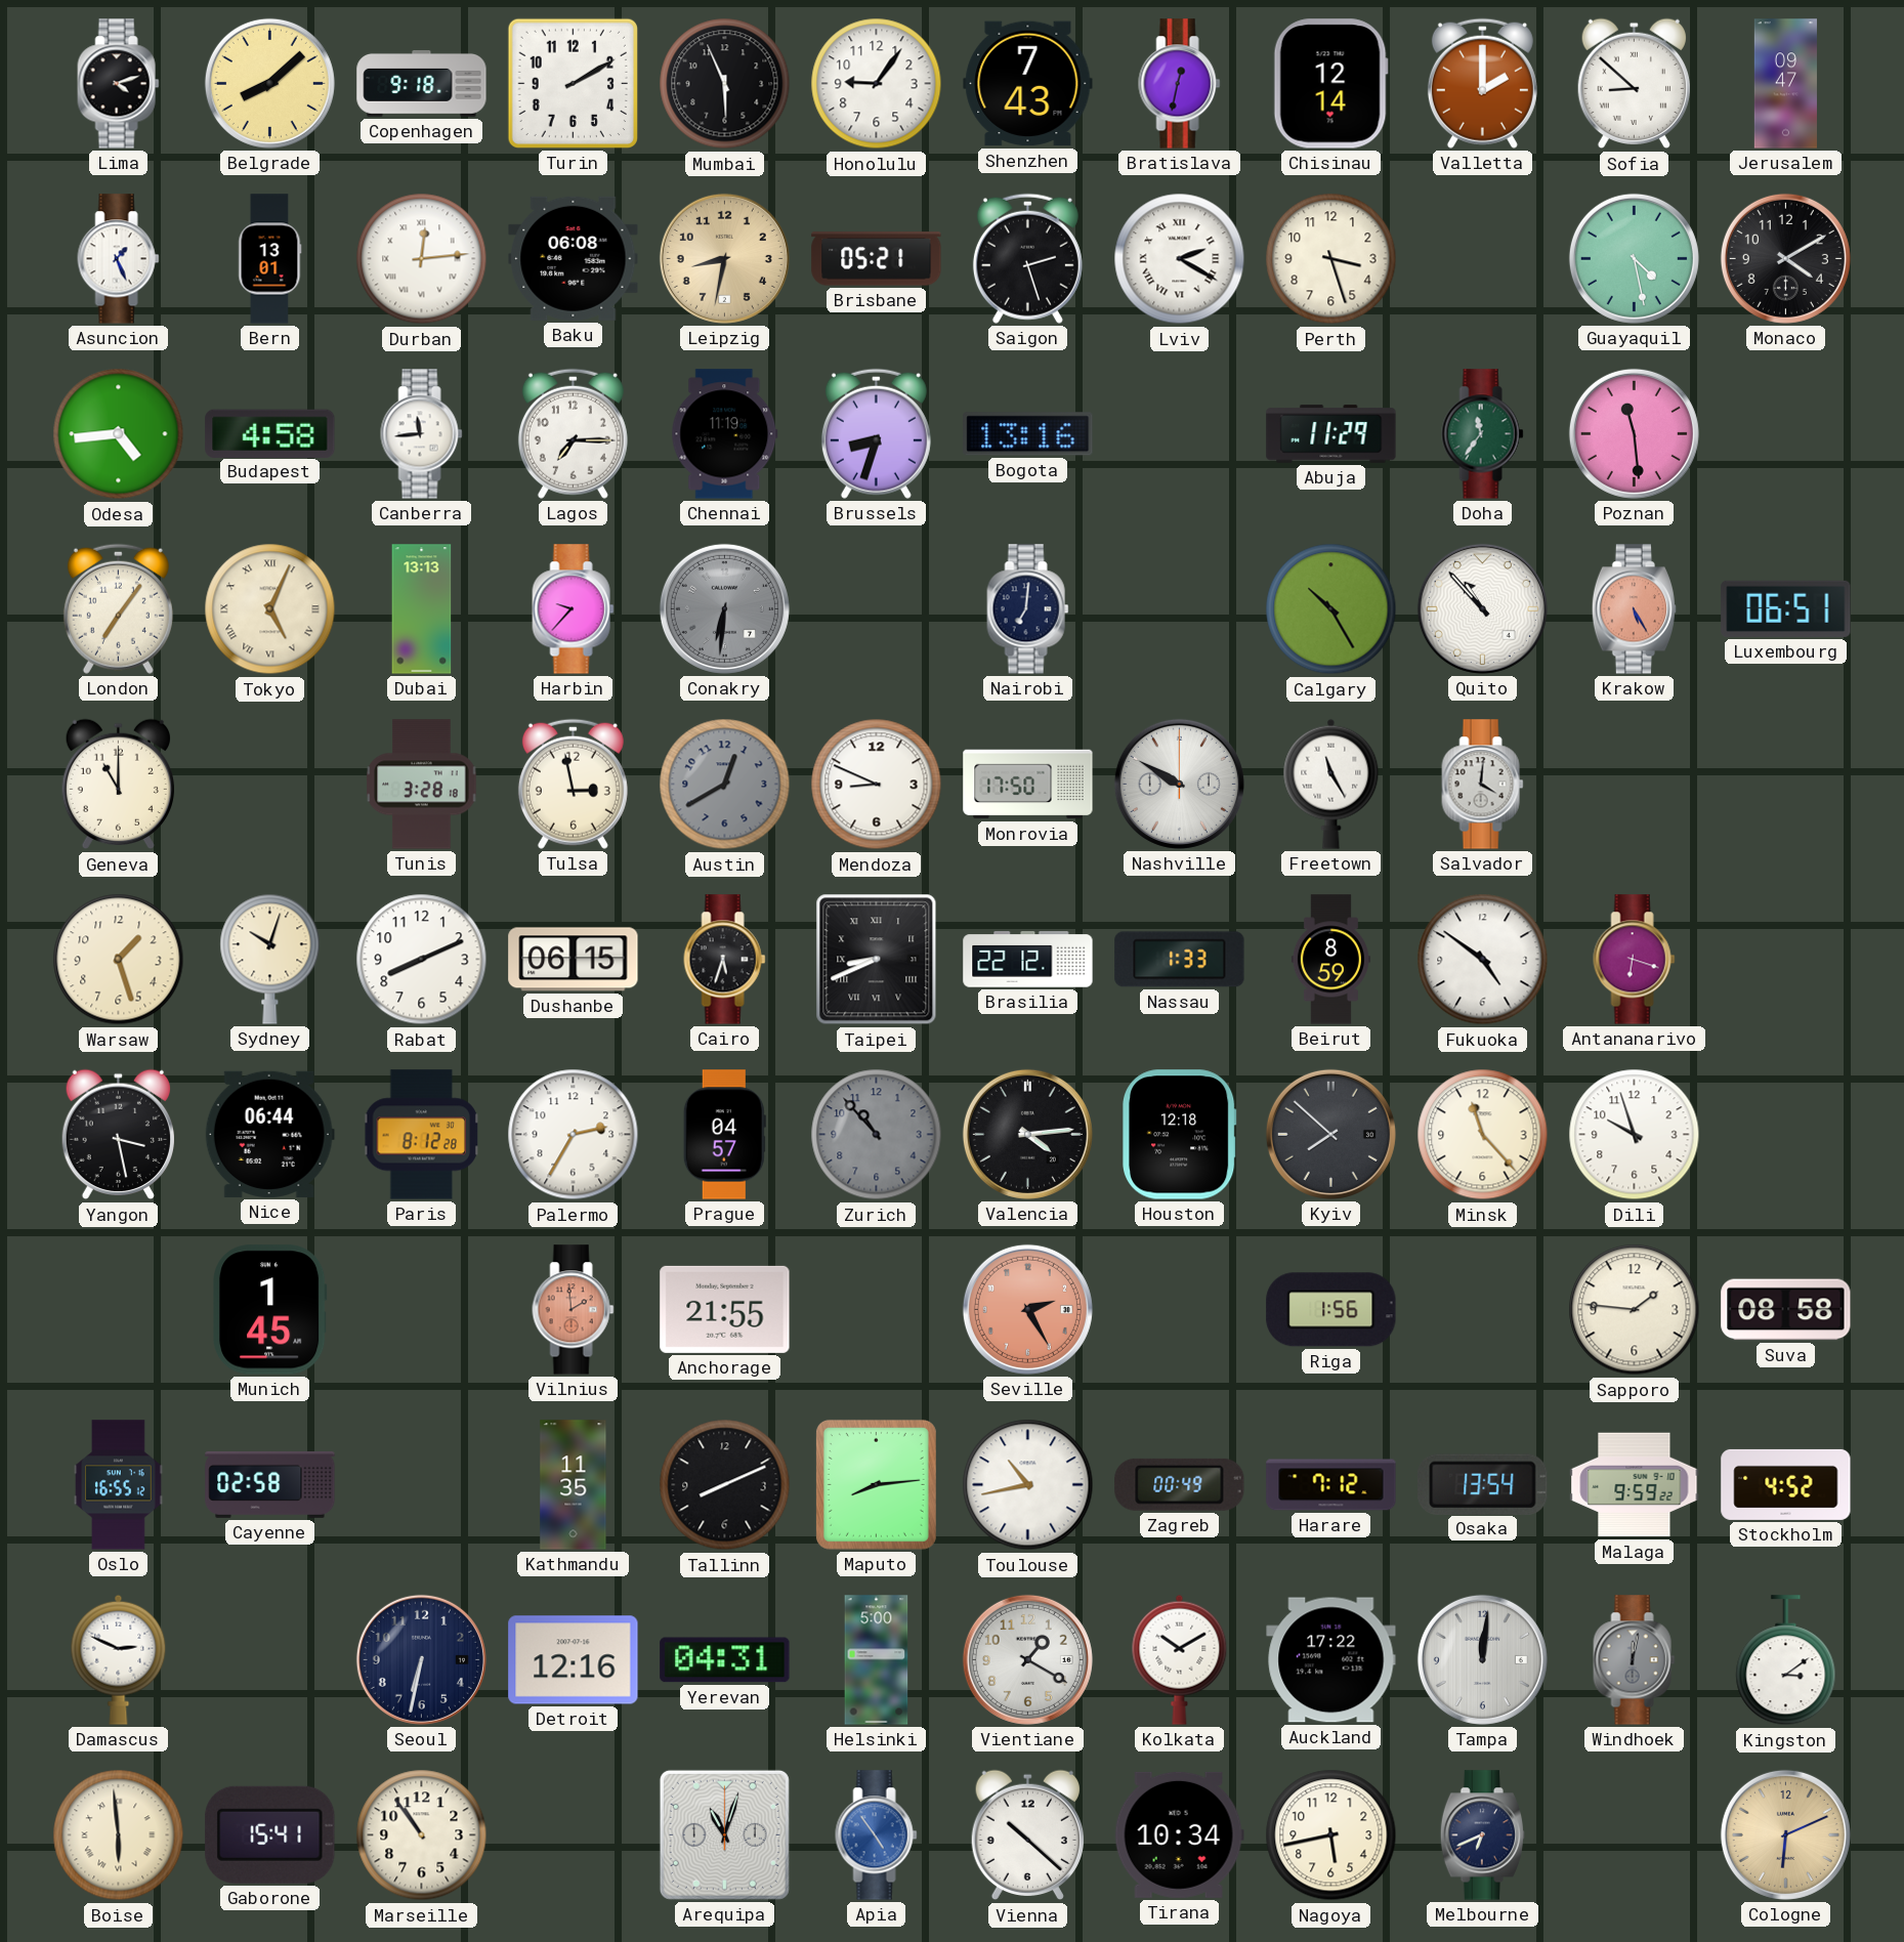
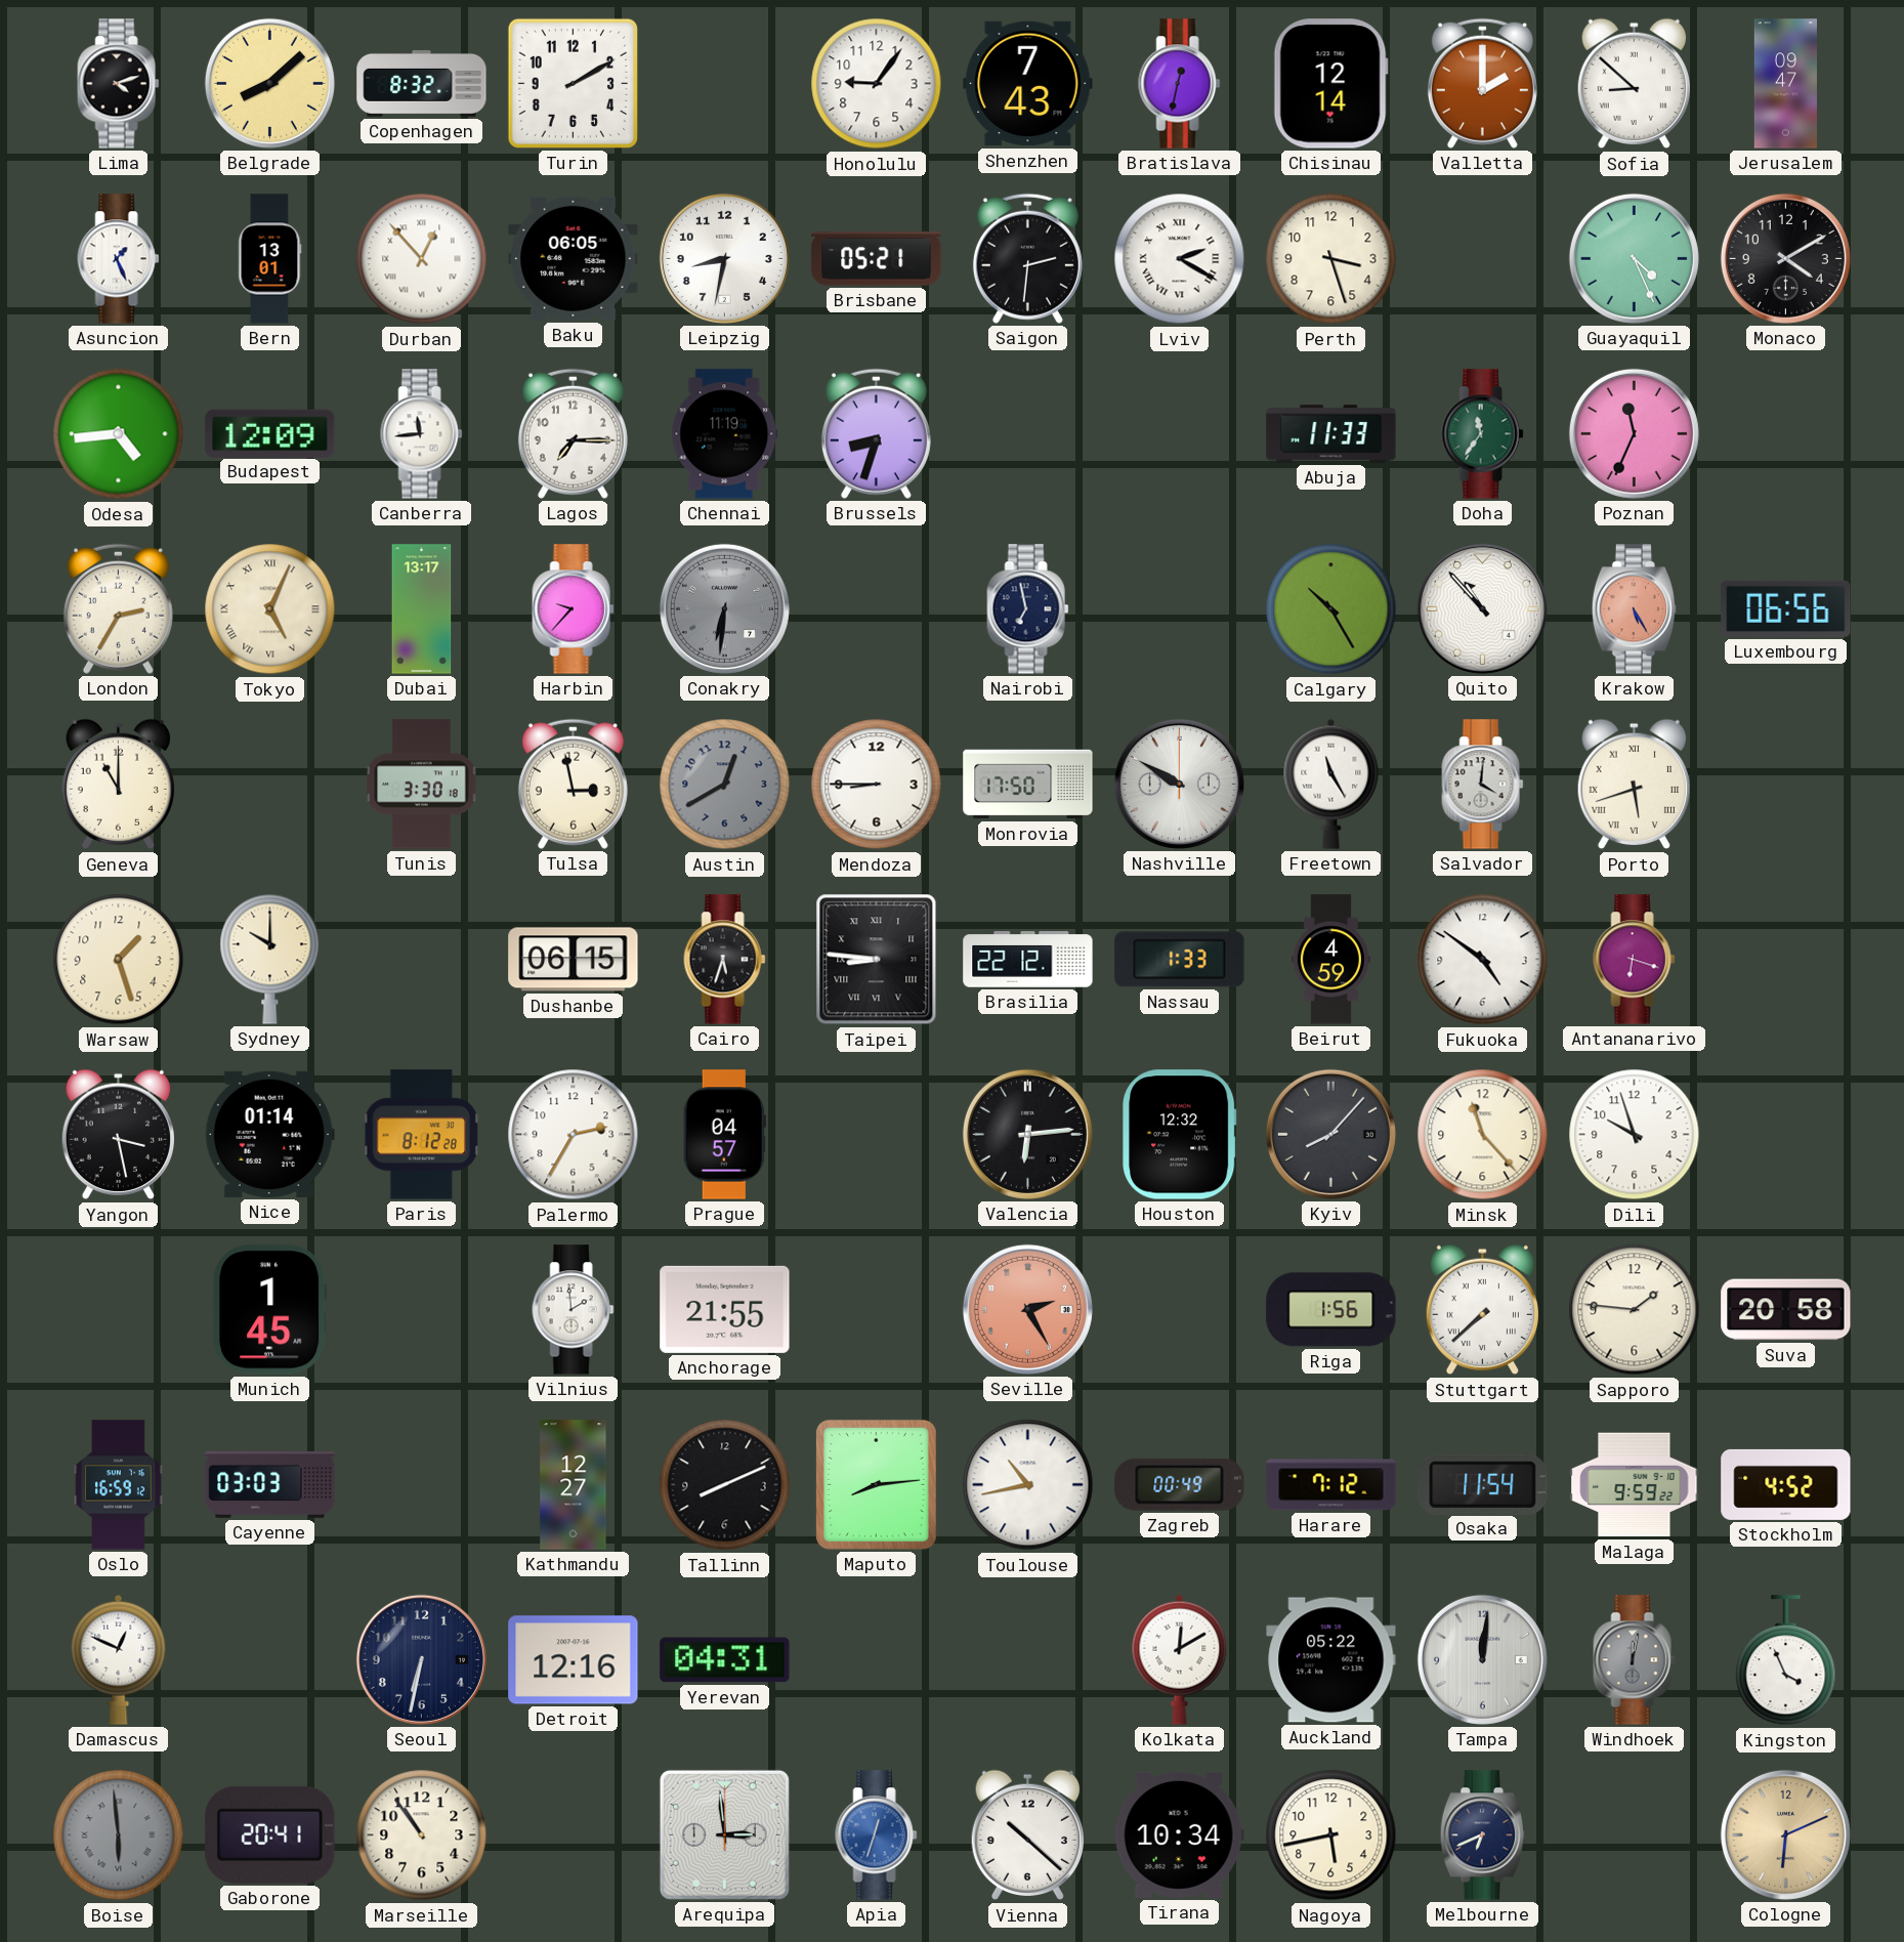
Copenhagen: 9:18 -> 8:32
Mumbai: 5:56 -> none
Durban: 12:14 -> 12:53
Baku: 06:08 -> 06:05
Leipzig dial: champagne -> white
Saigon: 2:27 -> 2:31
Guayaquil: 4:28 -> 4:26
Budapest: 4:58 -> 12:09
Bogota: 13:16 -> none
Abuja: 11:29 -> 11:33
Poznan: 11:29 -> 11:34
London: 7:06 -> 2:35
Dubai: 13:13 -> 13:17
Nairobi: 7:01 -> 6:58
Luxembourg: 06:51 -> 06:56
Tunis: 3:28 -> 3:30
Mendoza: 8:49 -> 8:45
Porto: none -> 5:42
Sydney: 10:03 -> 10:00
Rabat: 8:11 -> none
Taipei: 8:41 -> 8:46
Beirut: 8:59 -> 4:59
Nice: 06:44 -> 01:14
Zurich: 10:53 -> none
Valencia: 4:14 -> 6:14
Houston: 12:18 -> 12:32
Kyiv: 7:52 -> 8:07
Vilnius dial: salmon -> white
Stuttgart: none -> 7:38
Suva: 08:58 -> 20:58
Oslo: 16:55 -> 16:59
Cayenne: 02:58 -> 03:03
Kathmandu: 11:35 -> 12:27
Osaka: 13:54 -> 11:54
Damascus: 2:49 -> 12:49
Helsinki: 5:00 -> none
Vientiane: 1:20 -> none
Kolkata: 10:10 -> 12:10
Auckland: 17:22 -> 05:22
Kingston: 3:09 -> 3:56
Boise dial: cream -> grey
Gaborone: 15:41 -> 20:41
Arequipa: 11:03 -> 2:59
Apia: 4:54 -> 12:33
